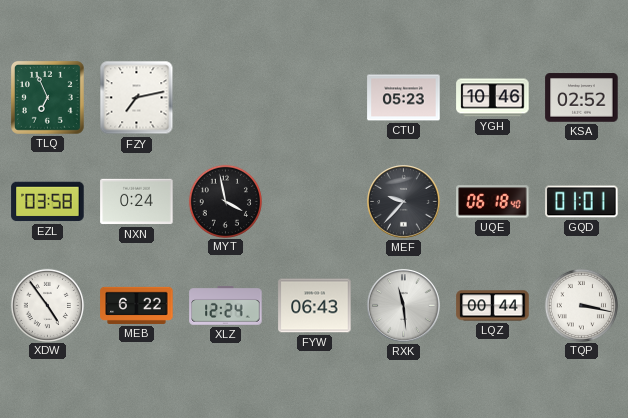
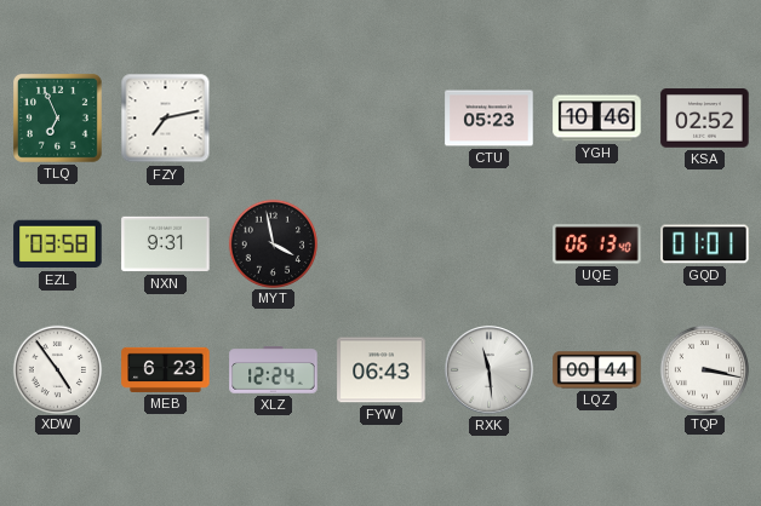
NXN: 0:24 -> 9:31
MEF: 9:37 -> none
UQE: 06:18 -> 06:13
MEB: 6:22 -> 6:23
